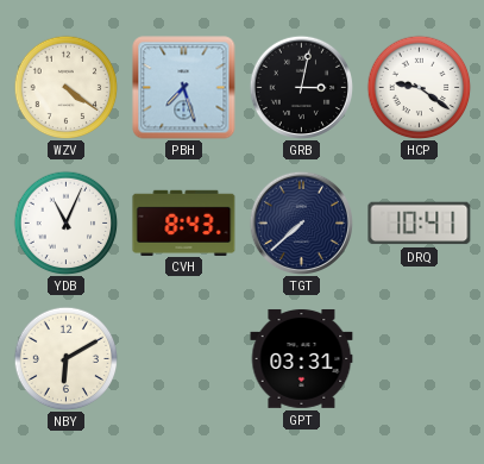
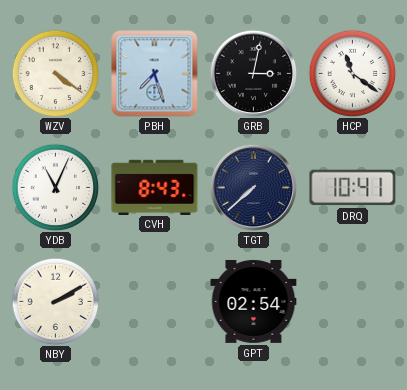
HCP: 9:21 -> 11:21
NBY: 6:10 -> 2:10
GPT: 03:31 -> 02:54
